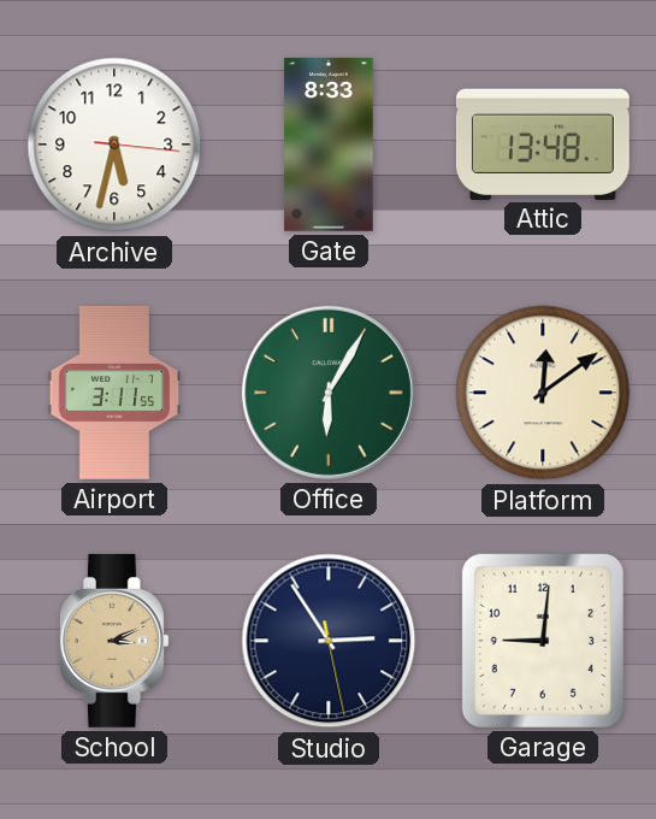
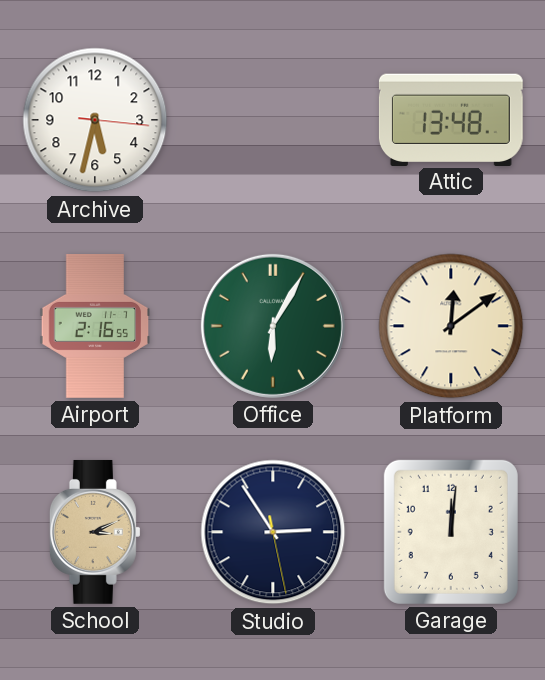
Gate: 8:33 -> none
Airport: 3:11 -> 2:16
Garage: 9:01 -> 12:01
